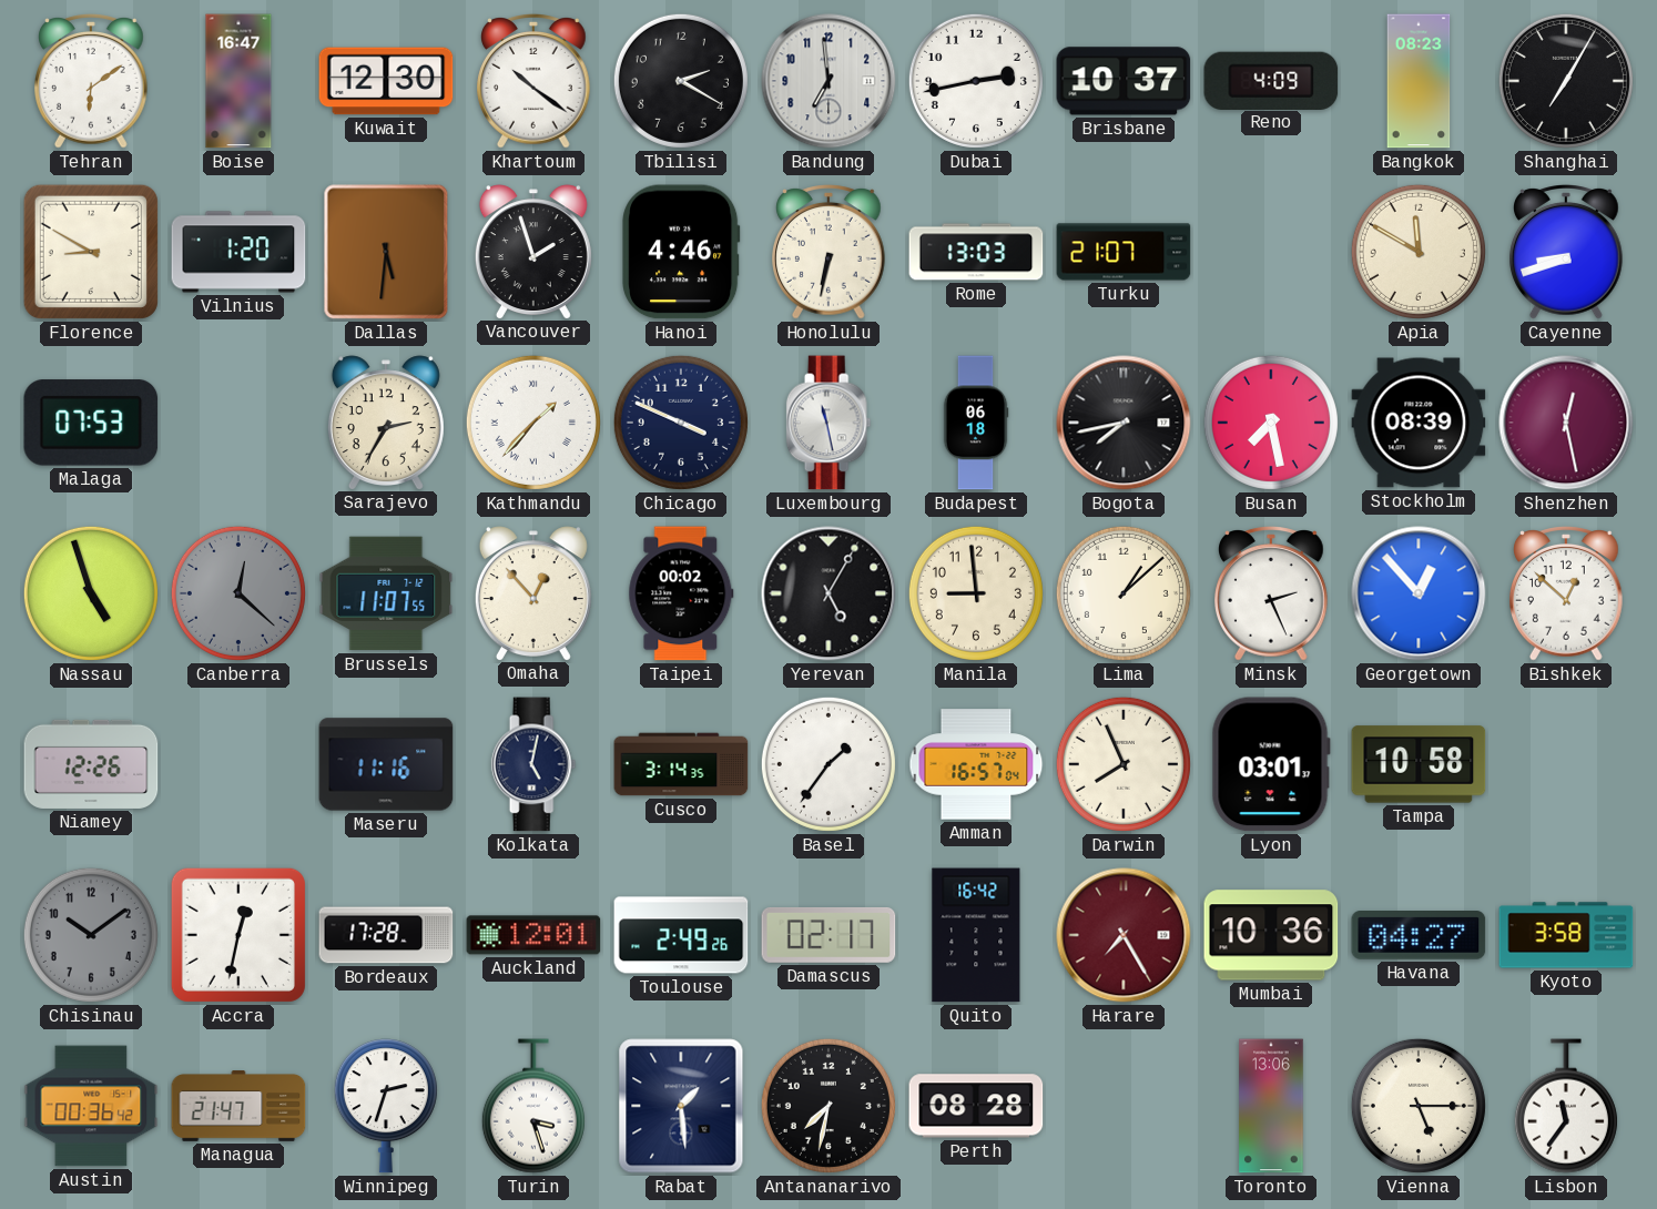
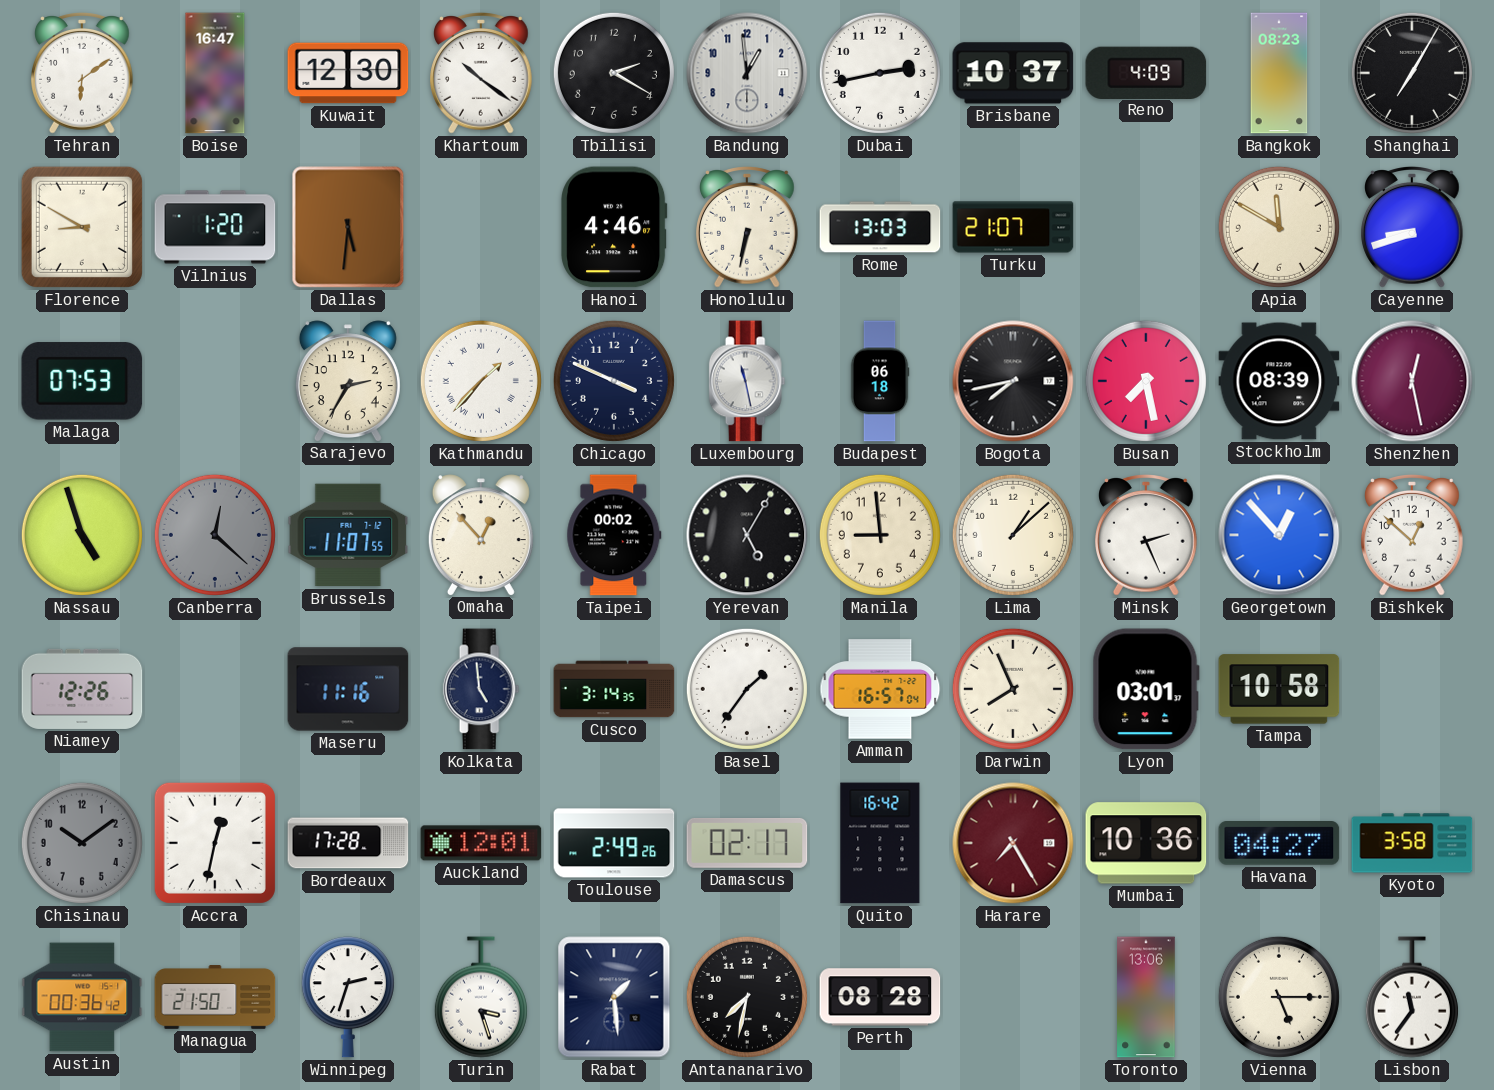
Bandung: 6:59 -> 12:59
Vancouver: 1:57 -> none
Kolkata: 5:02 -> 4:59
Managua: 21:47 -> 21:50
